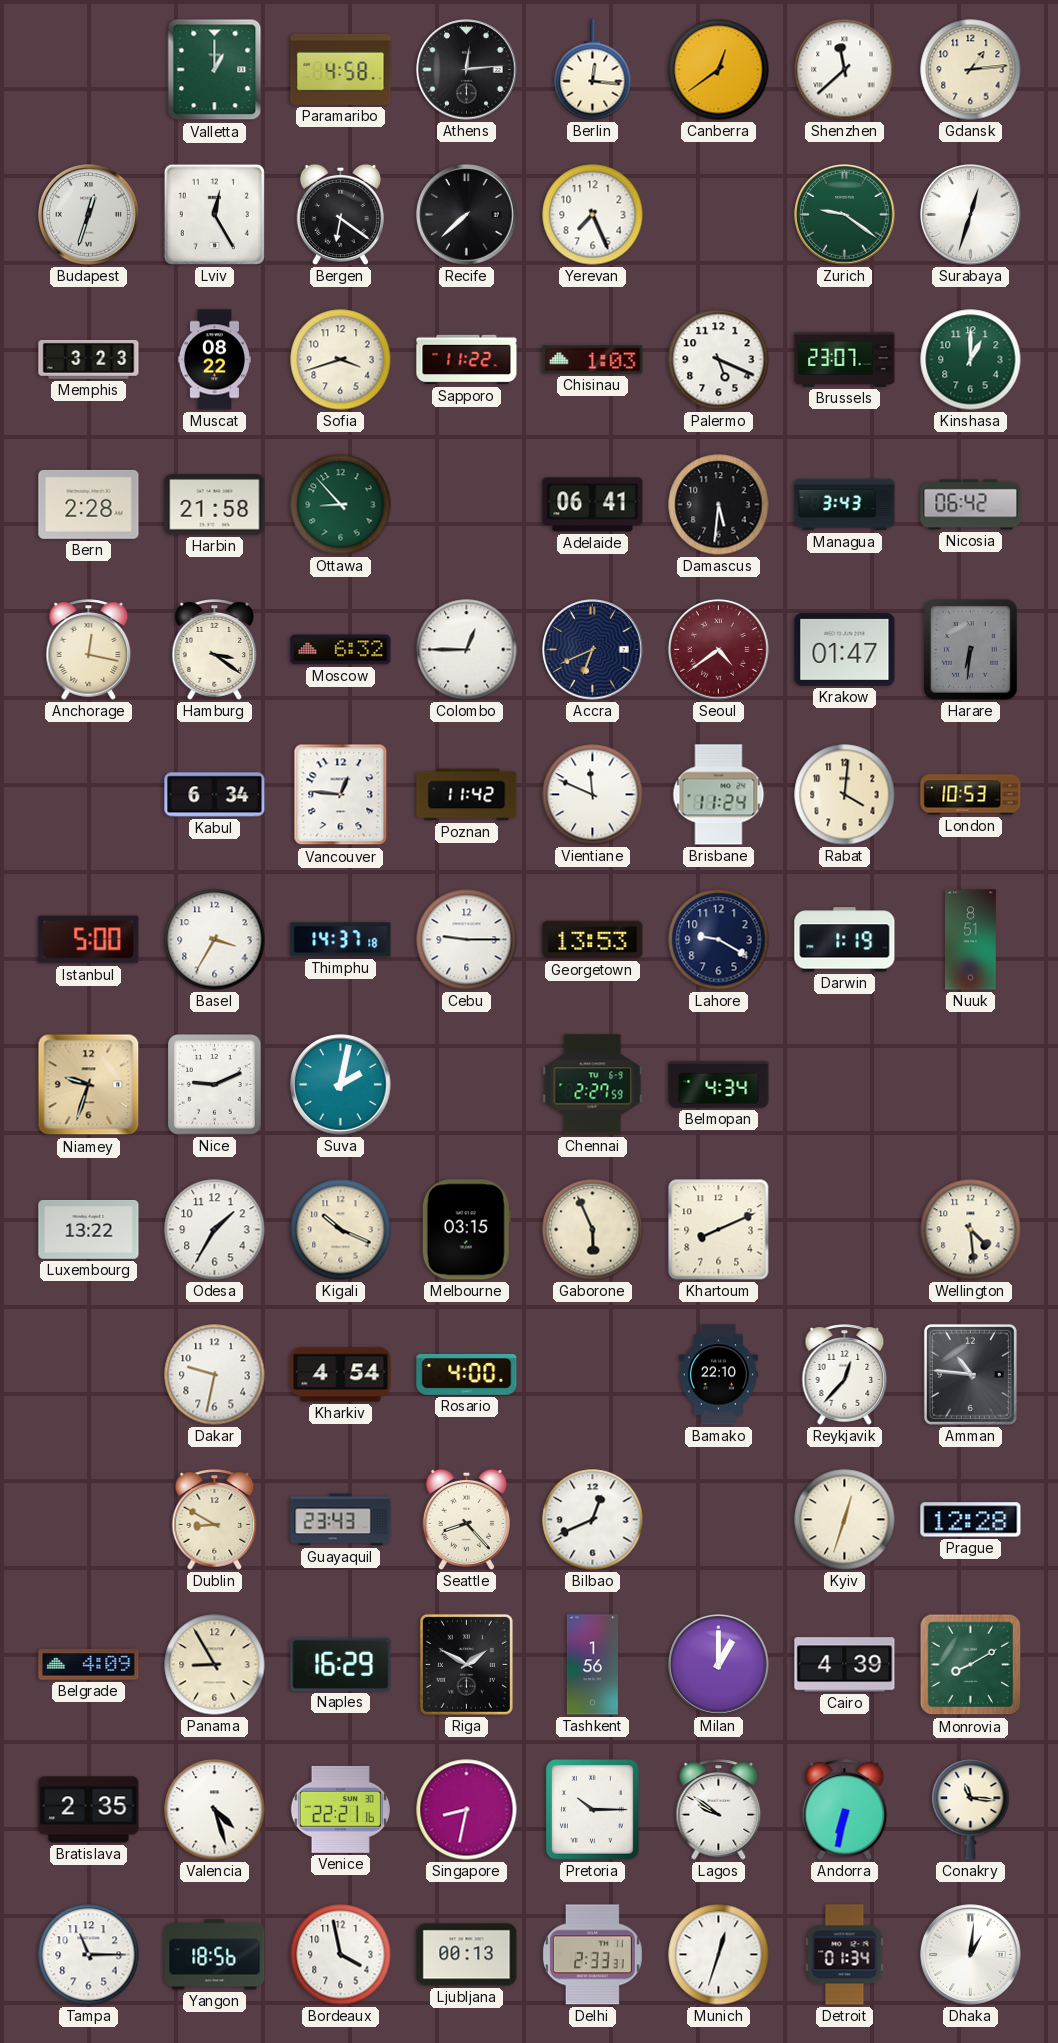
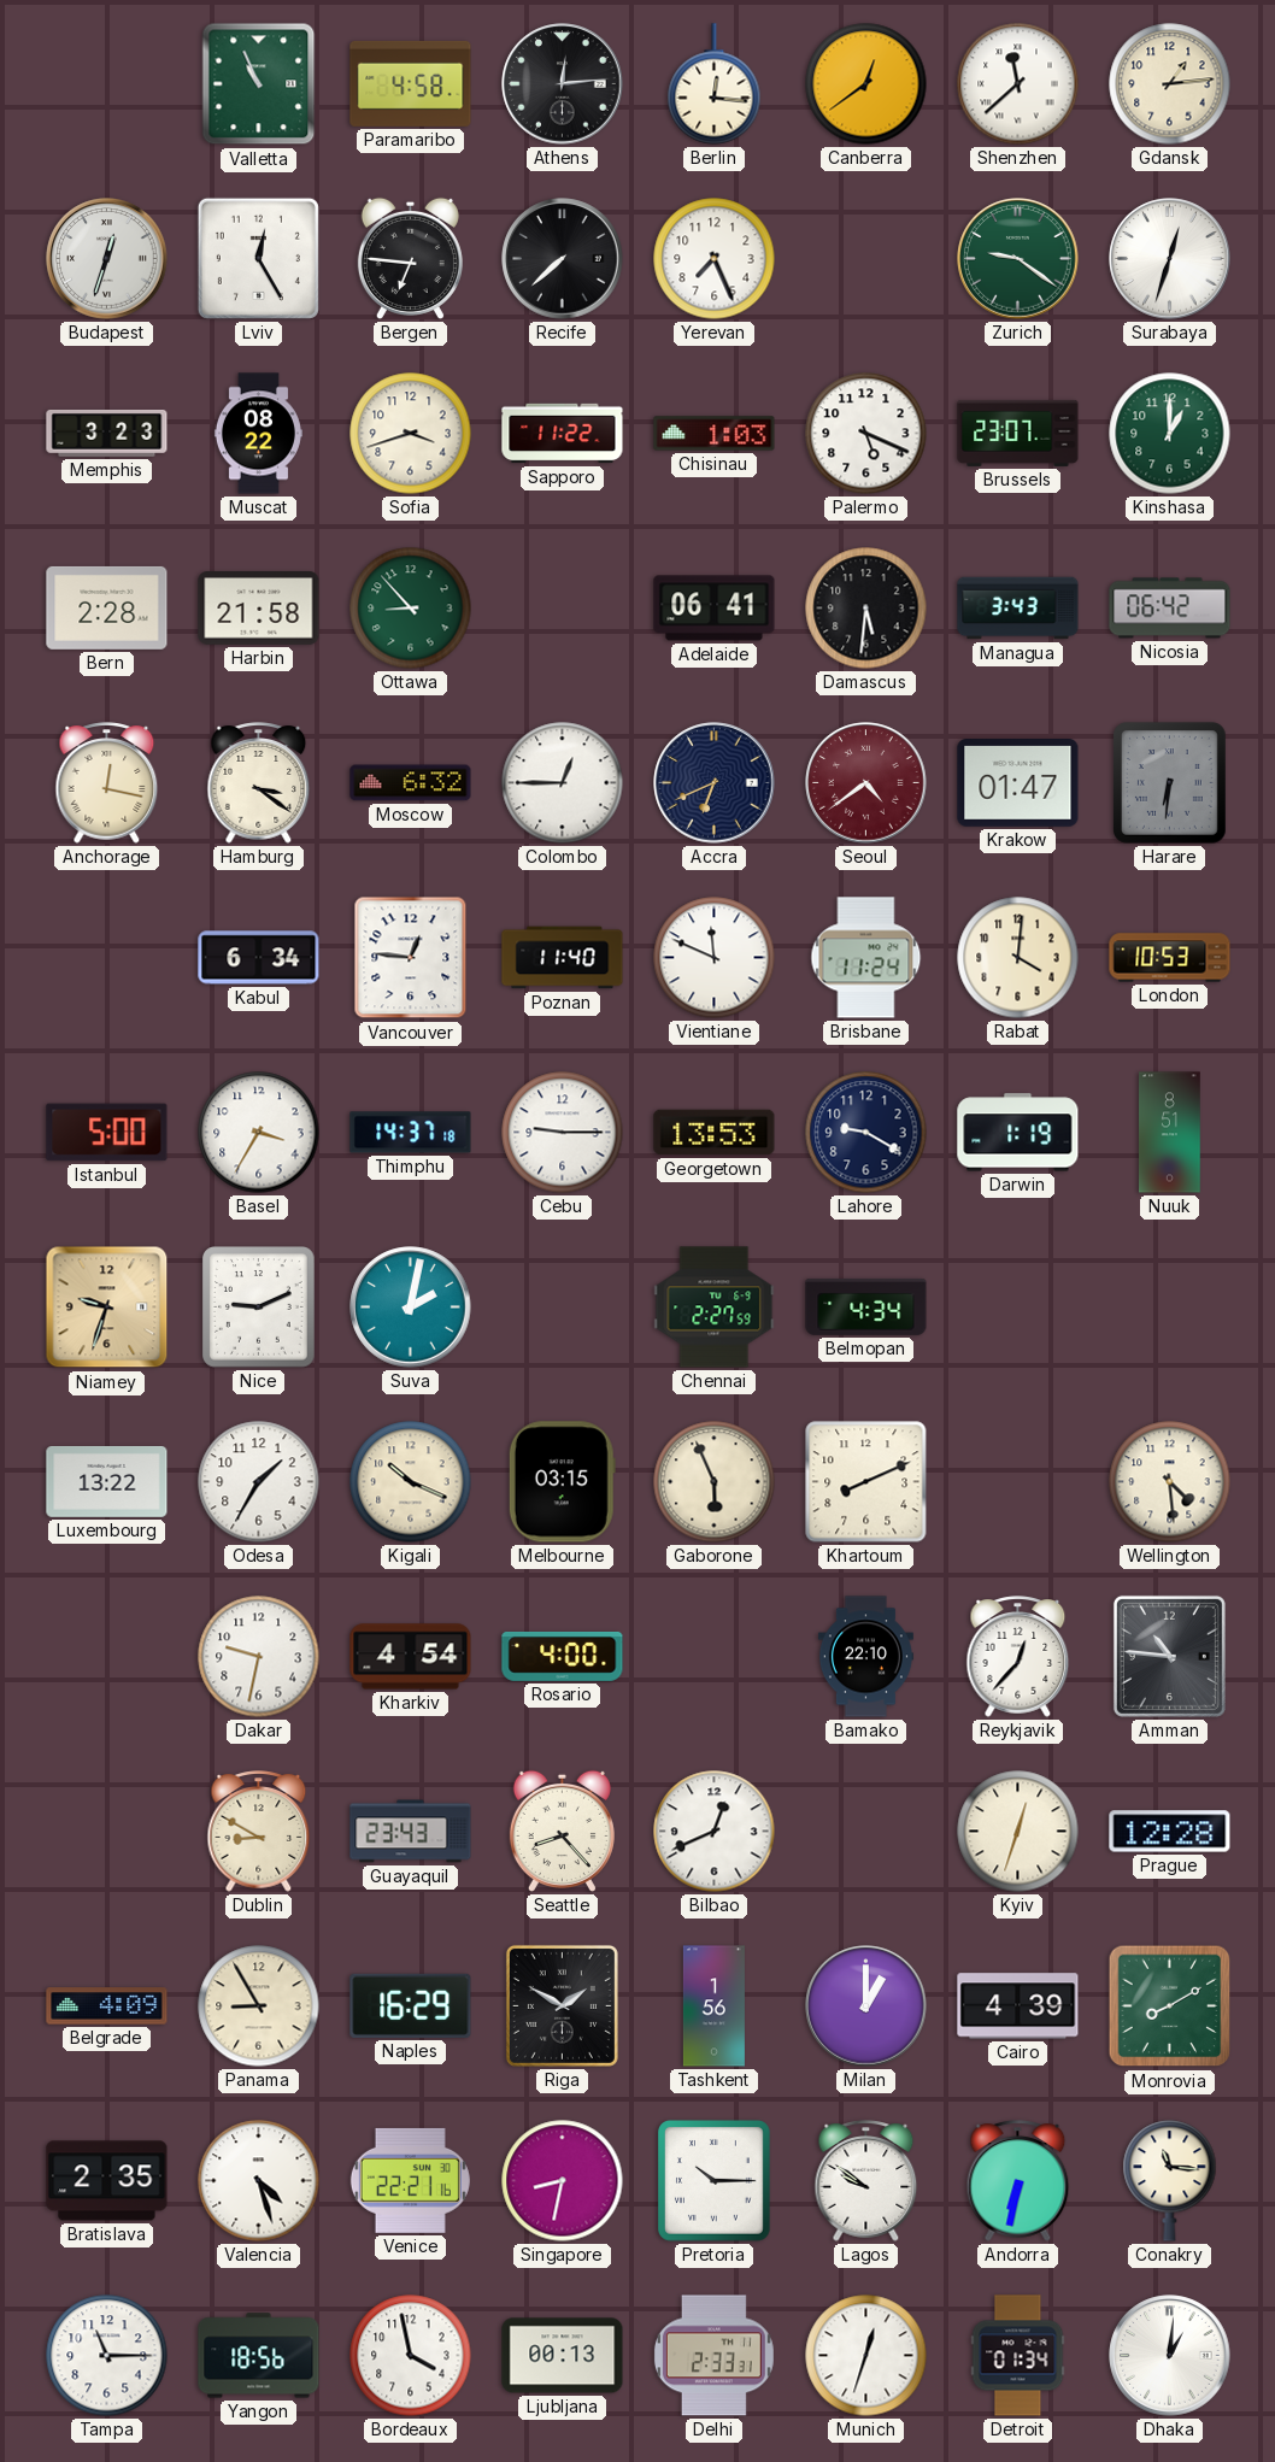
Valletta: 1:00 -> 10:56
Bergen: 6:21 -> 6:46
Poznan: 11:42 -> 11:40
